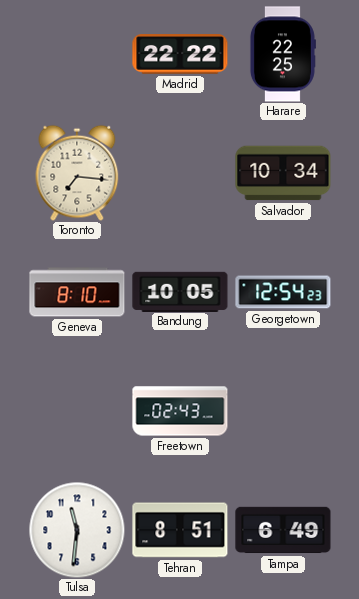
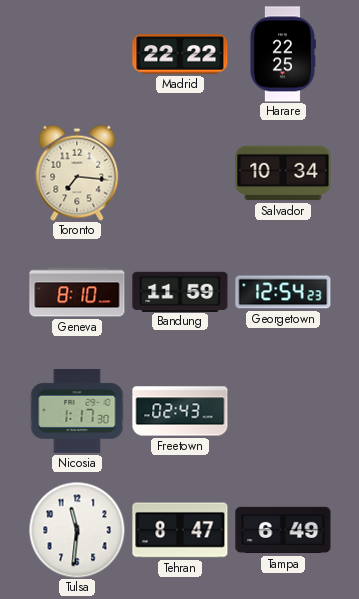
Bandung: 10:05 -> 11:59
Nicosia: none -> 1:17
Tehran: 8:51 -> 8:47
